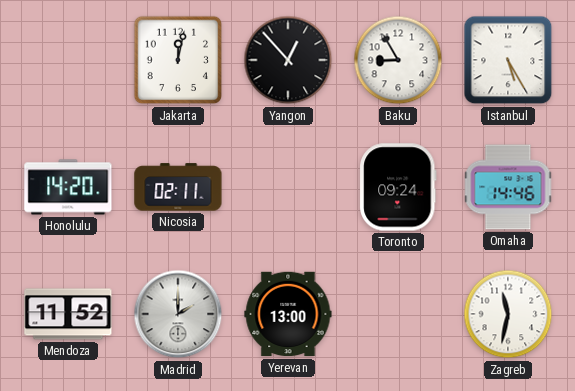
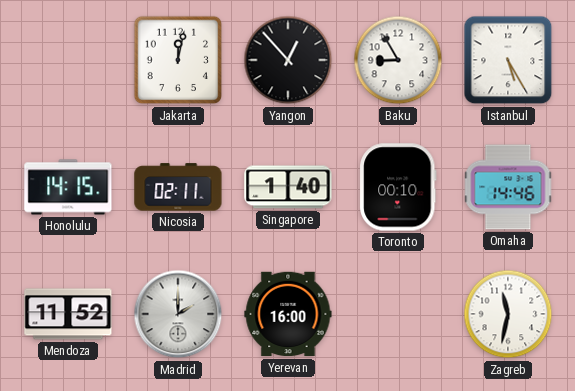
Honolulu: 14:20 -> 14:15
Singapore: none -> 1:40
Toronto: 09:24 -> 00:10
Yerevan: 13:00 -> 16:00
